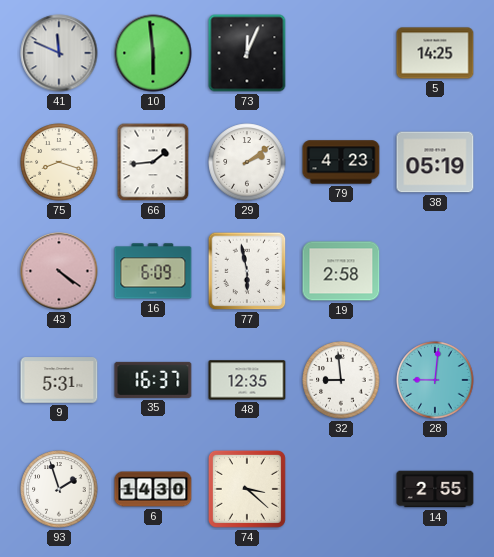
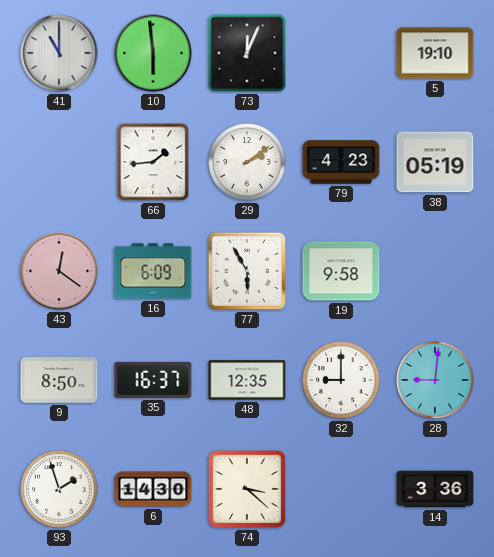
41: 11:49 -> 11:00
5: 14:25 -> 19:10
75: 8:18 -> none
43: 4:21 -> 12:21
77: 5:58 -> 5:55
19: 2:58 -> 9:58
9: 5:31 -> 8:50
32: 8:59 -> 9:00
14: 2:55 -> 3:36
